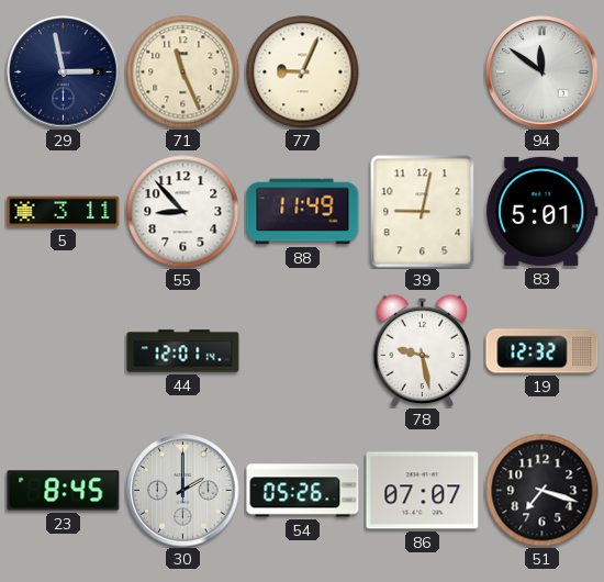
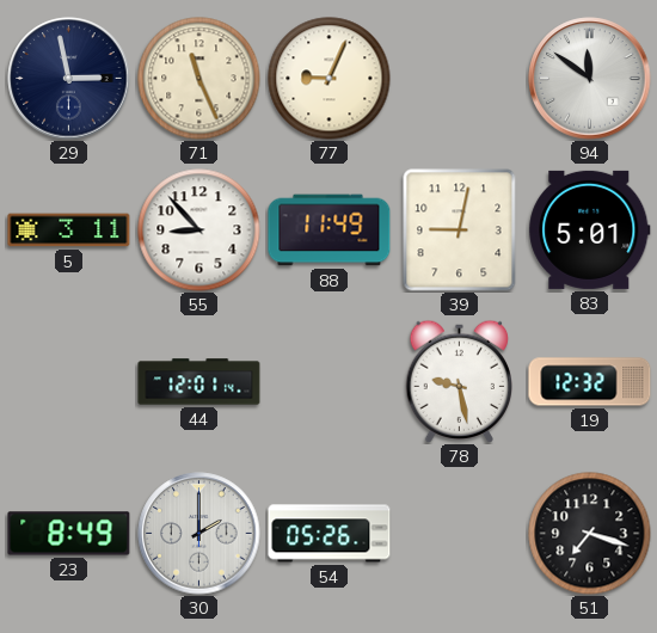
23: 8:45 -> 8:49
86: 07:07 -> none
